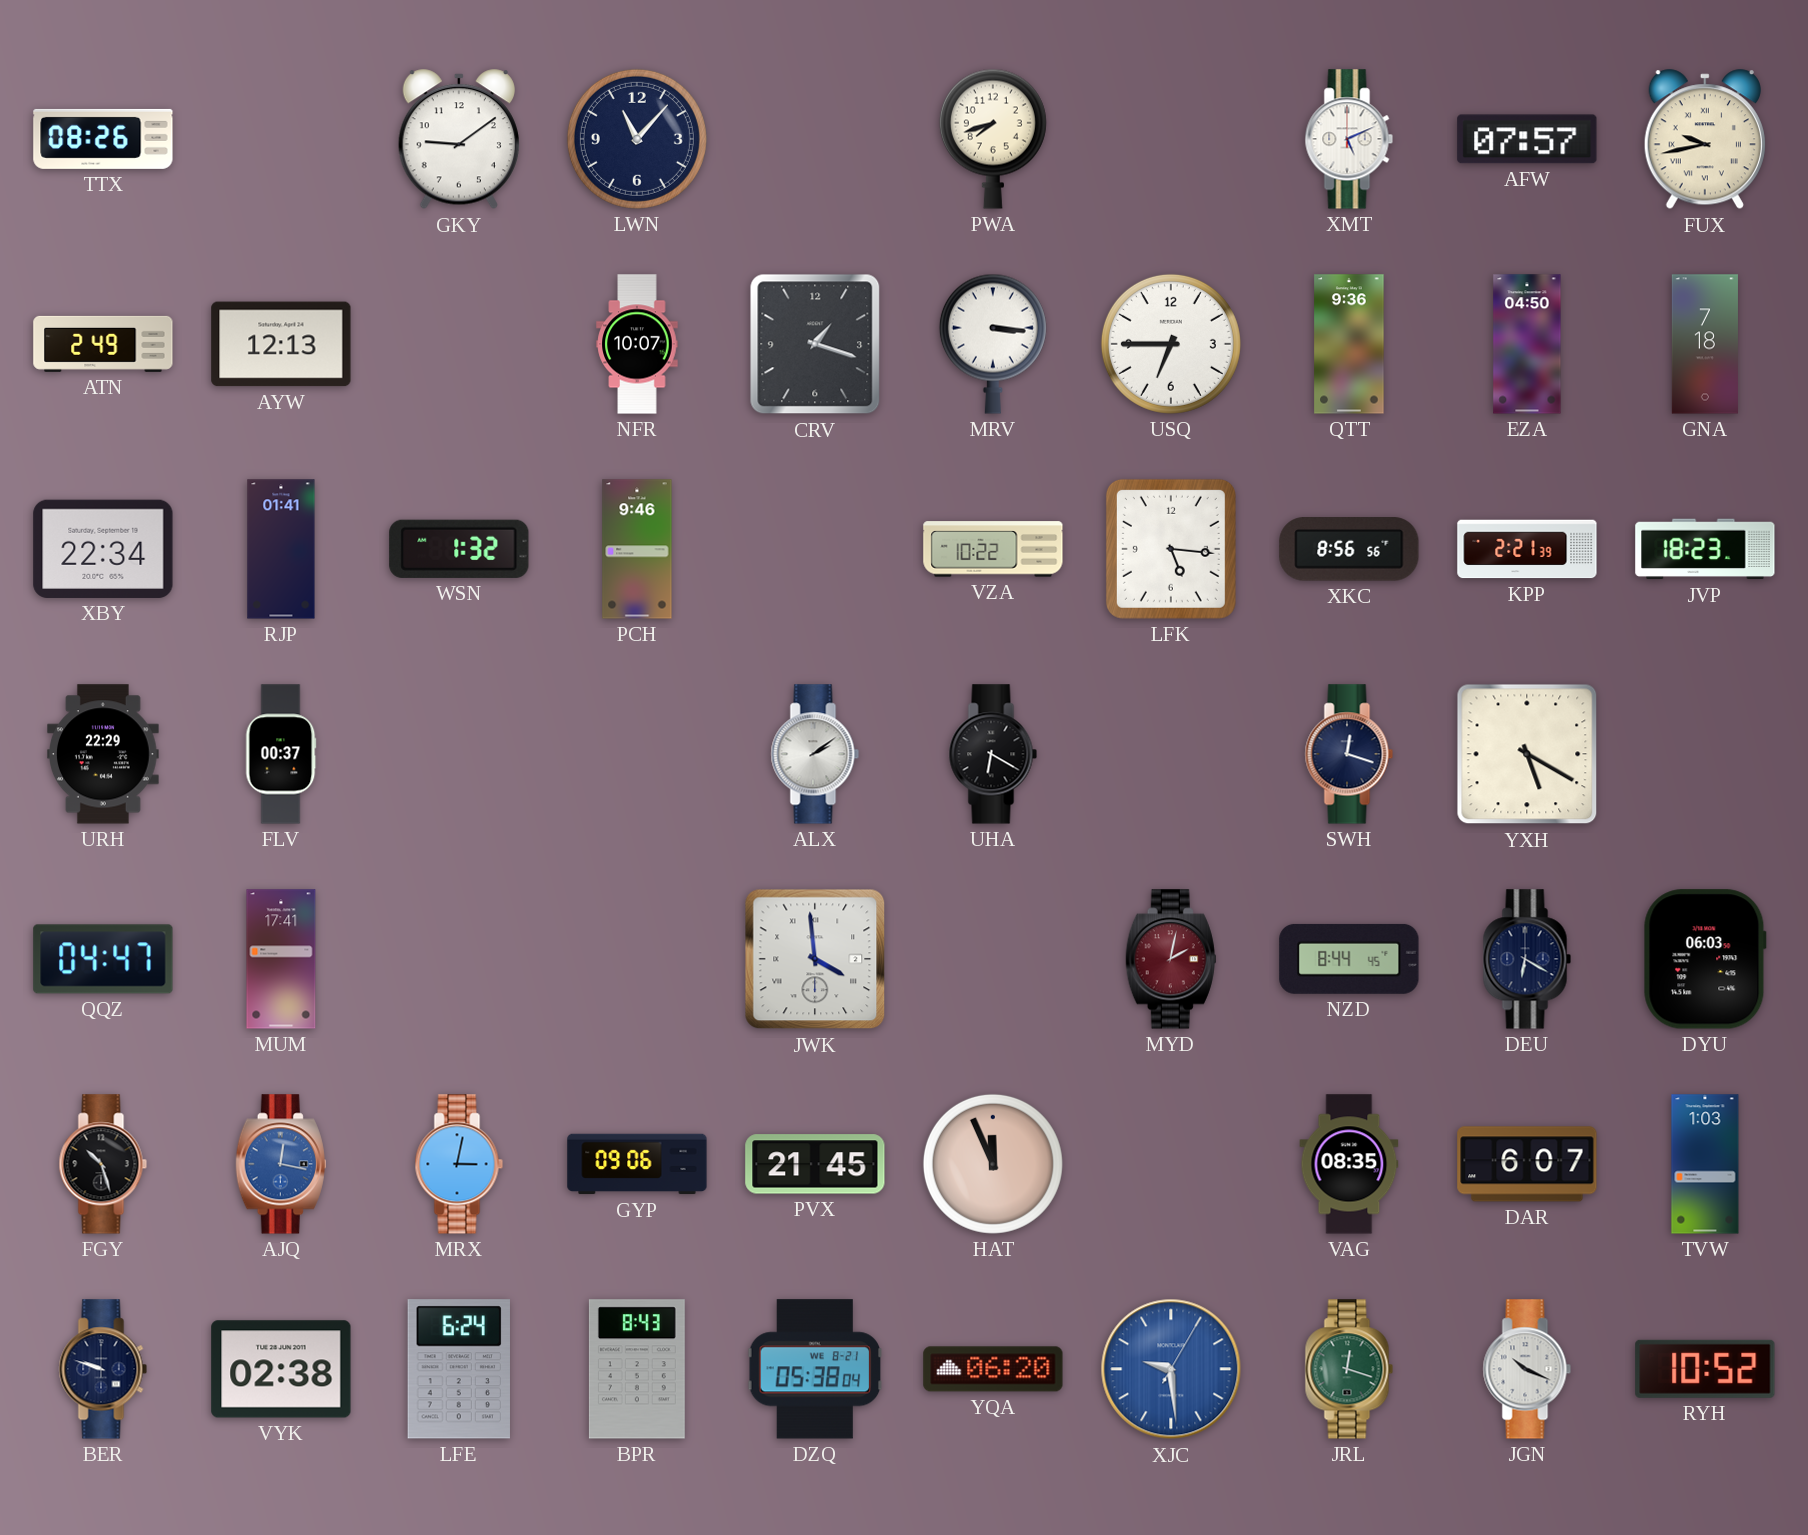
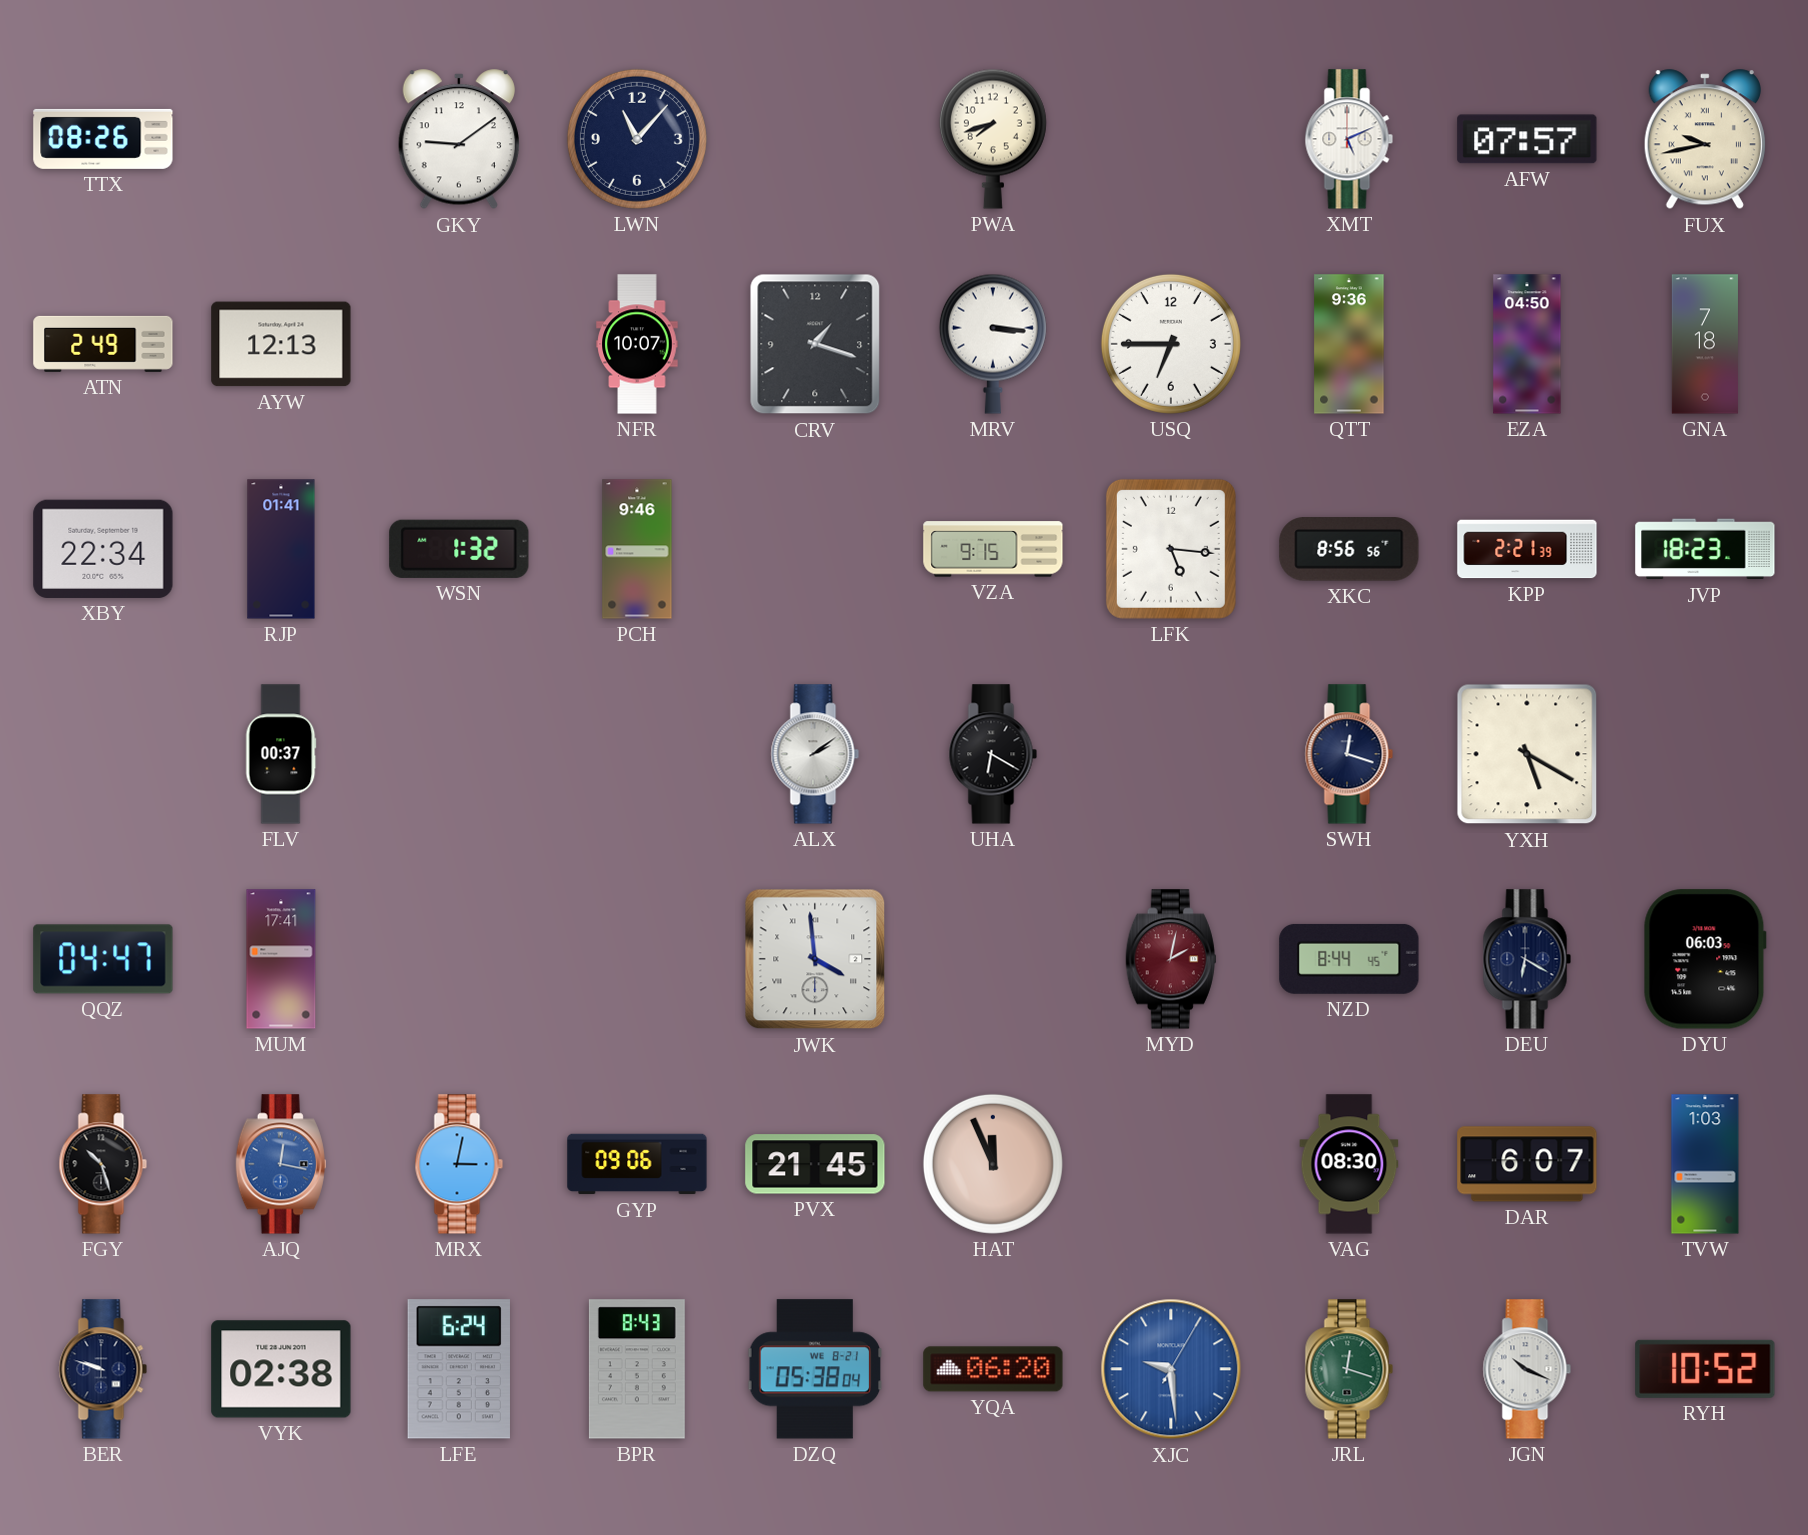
VZA: 10:22 -> 9:15
URH: 22:29 -> none
VAG: 08:35 -> 08:30
